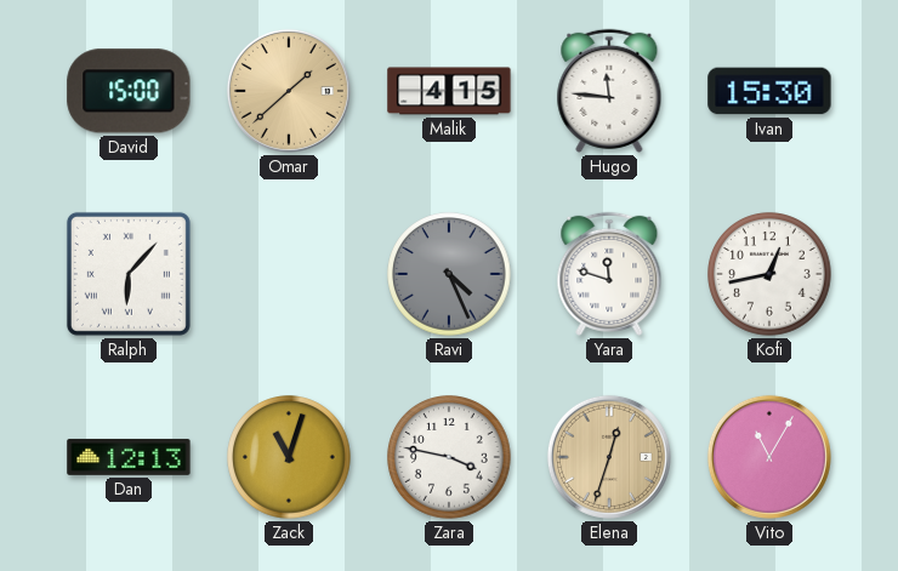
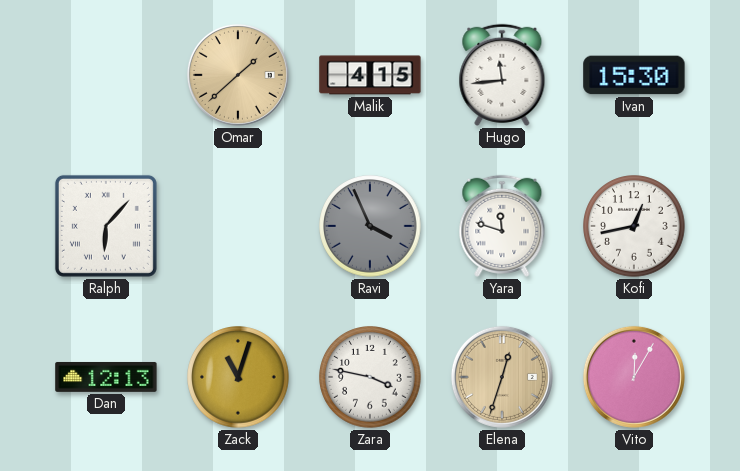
David: 15:00 -> none
Hugo: 11:46 -> 11:44
Ravi: 4:26 -> 3:56
Vito: 11:05 -> 12:05
